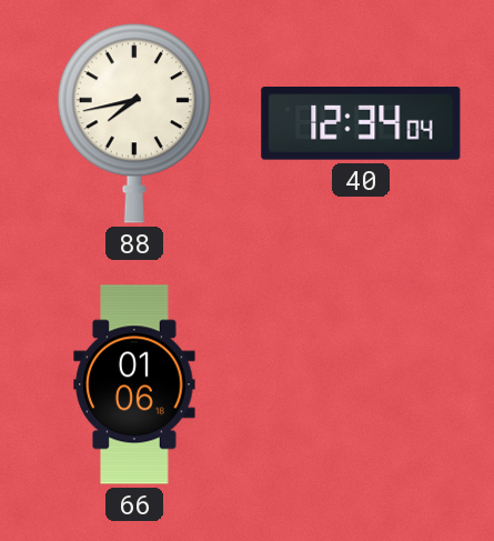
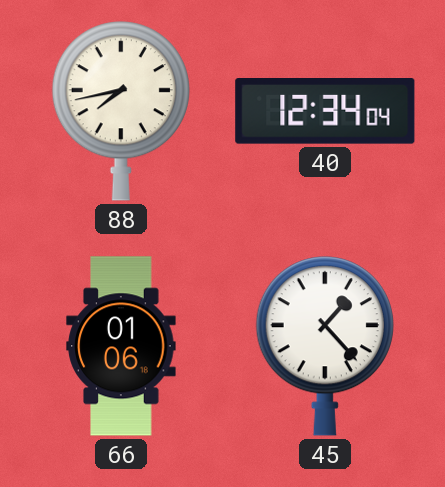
45: none -> 1:23
